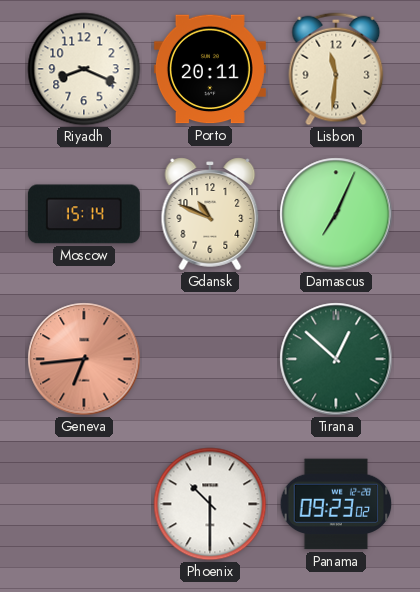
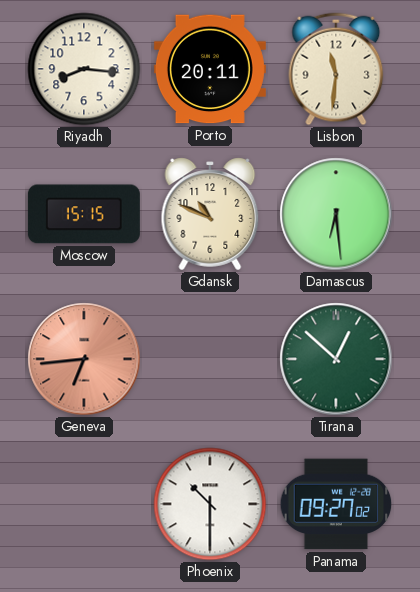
Riyadh: 8:19 -> 8:16
Moscow: 15:14 -> 15:15
Damascus: 7:04 -> 6:29
Panama: 09:23 -> 09:27
